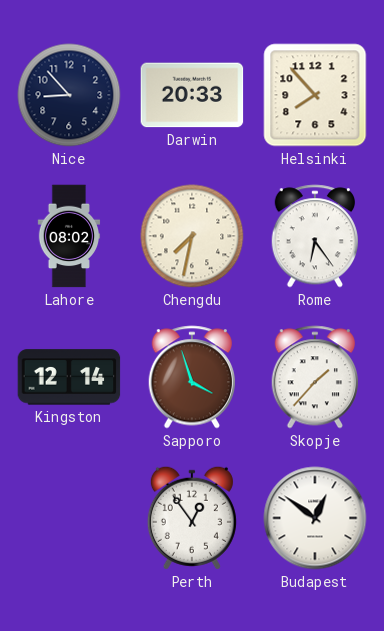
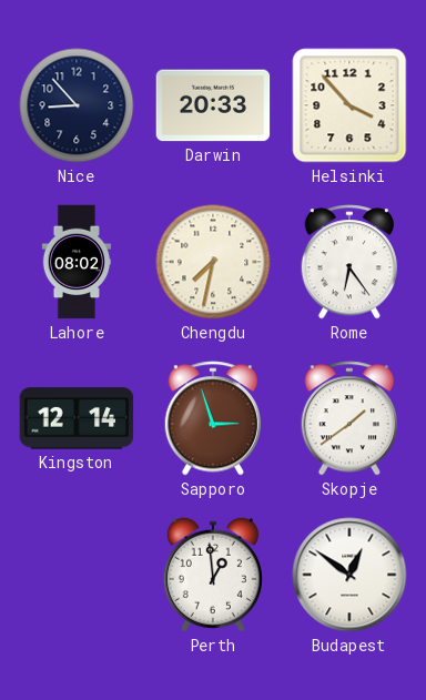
Helsinki: 7:53 -> 3:53
Sapporo: 3:57 -> 2:57
Skopje: 1:37 -> 1:39
Perth: 12:54 -> 12:59
